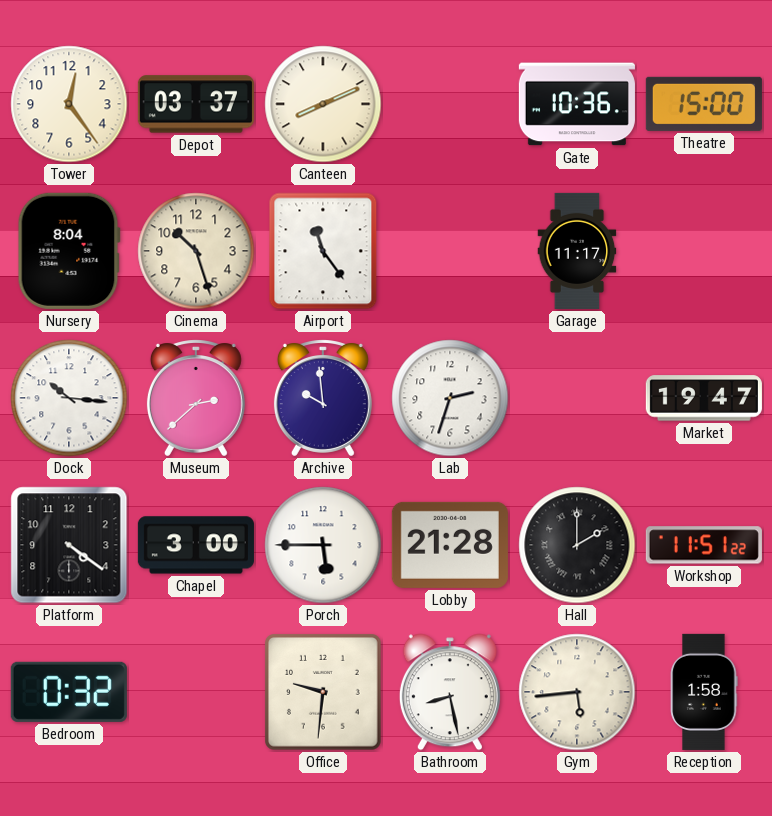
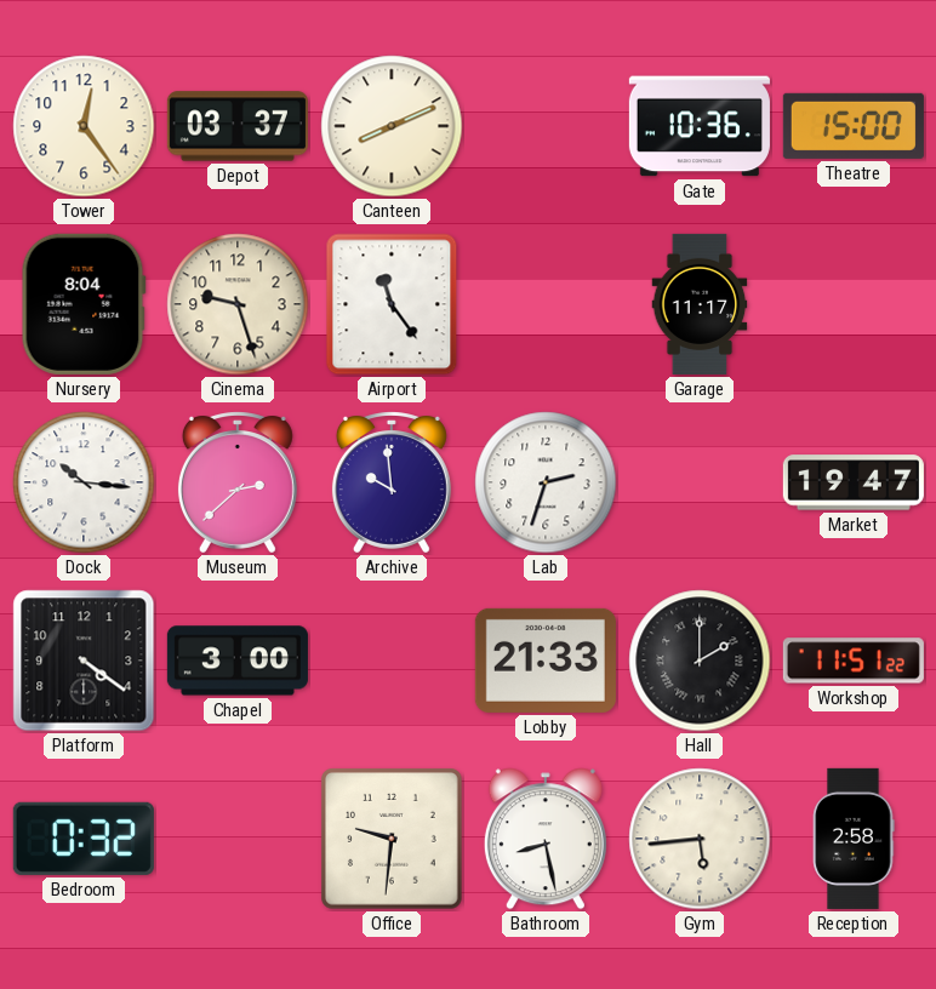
Cinema: 10:27 -> 9:27
Porch: 5:45 -> none
Lobby: 21:28 -> 21:33
Reception: 1:58 -> 2:58
